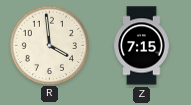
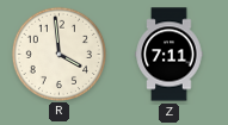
Z: 7:15 -> 7:11
